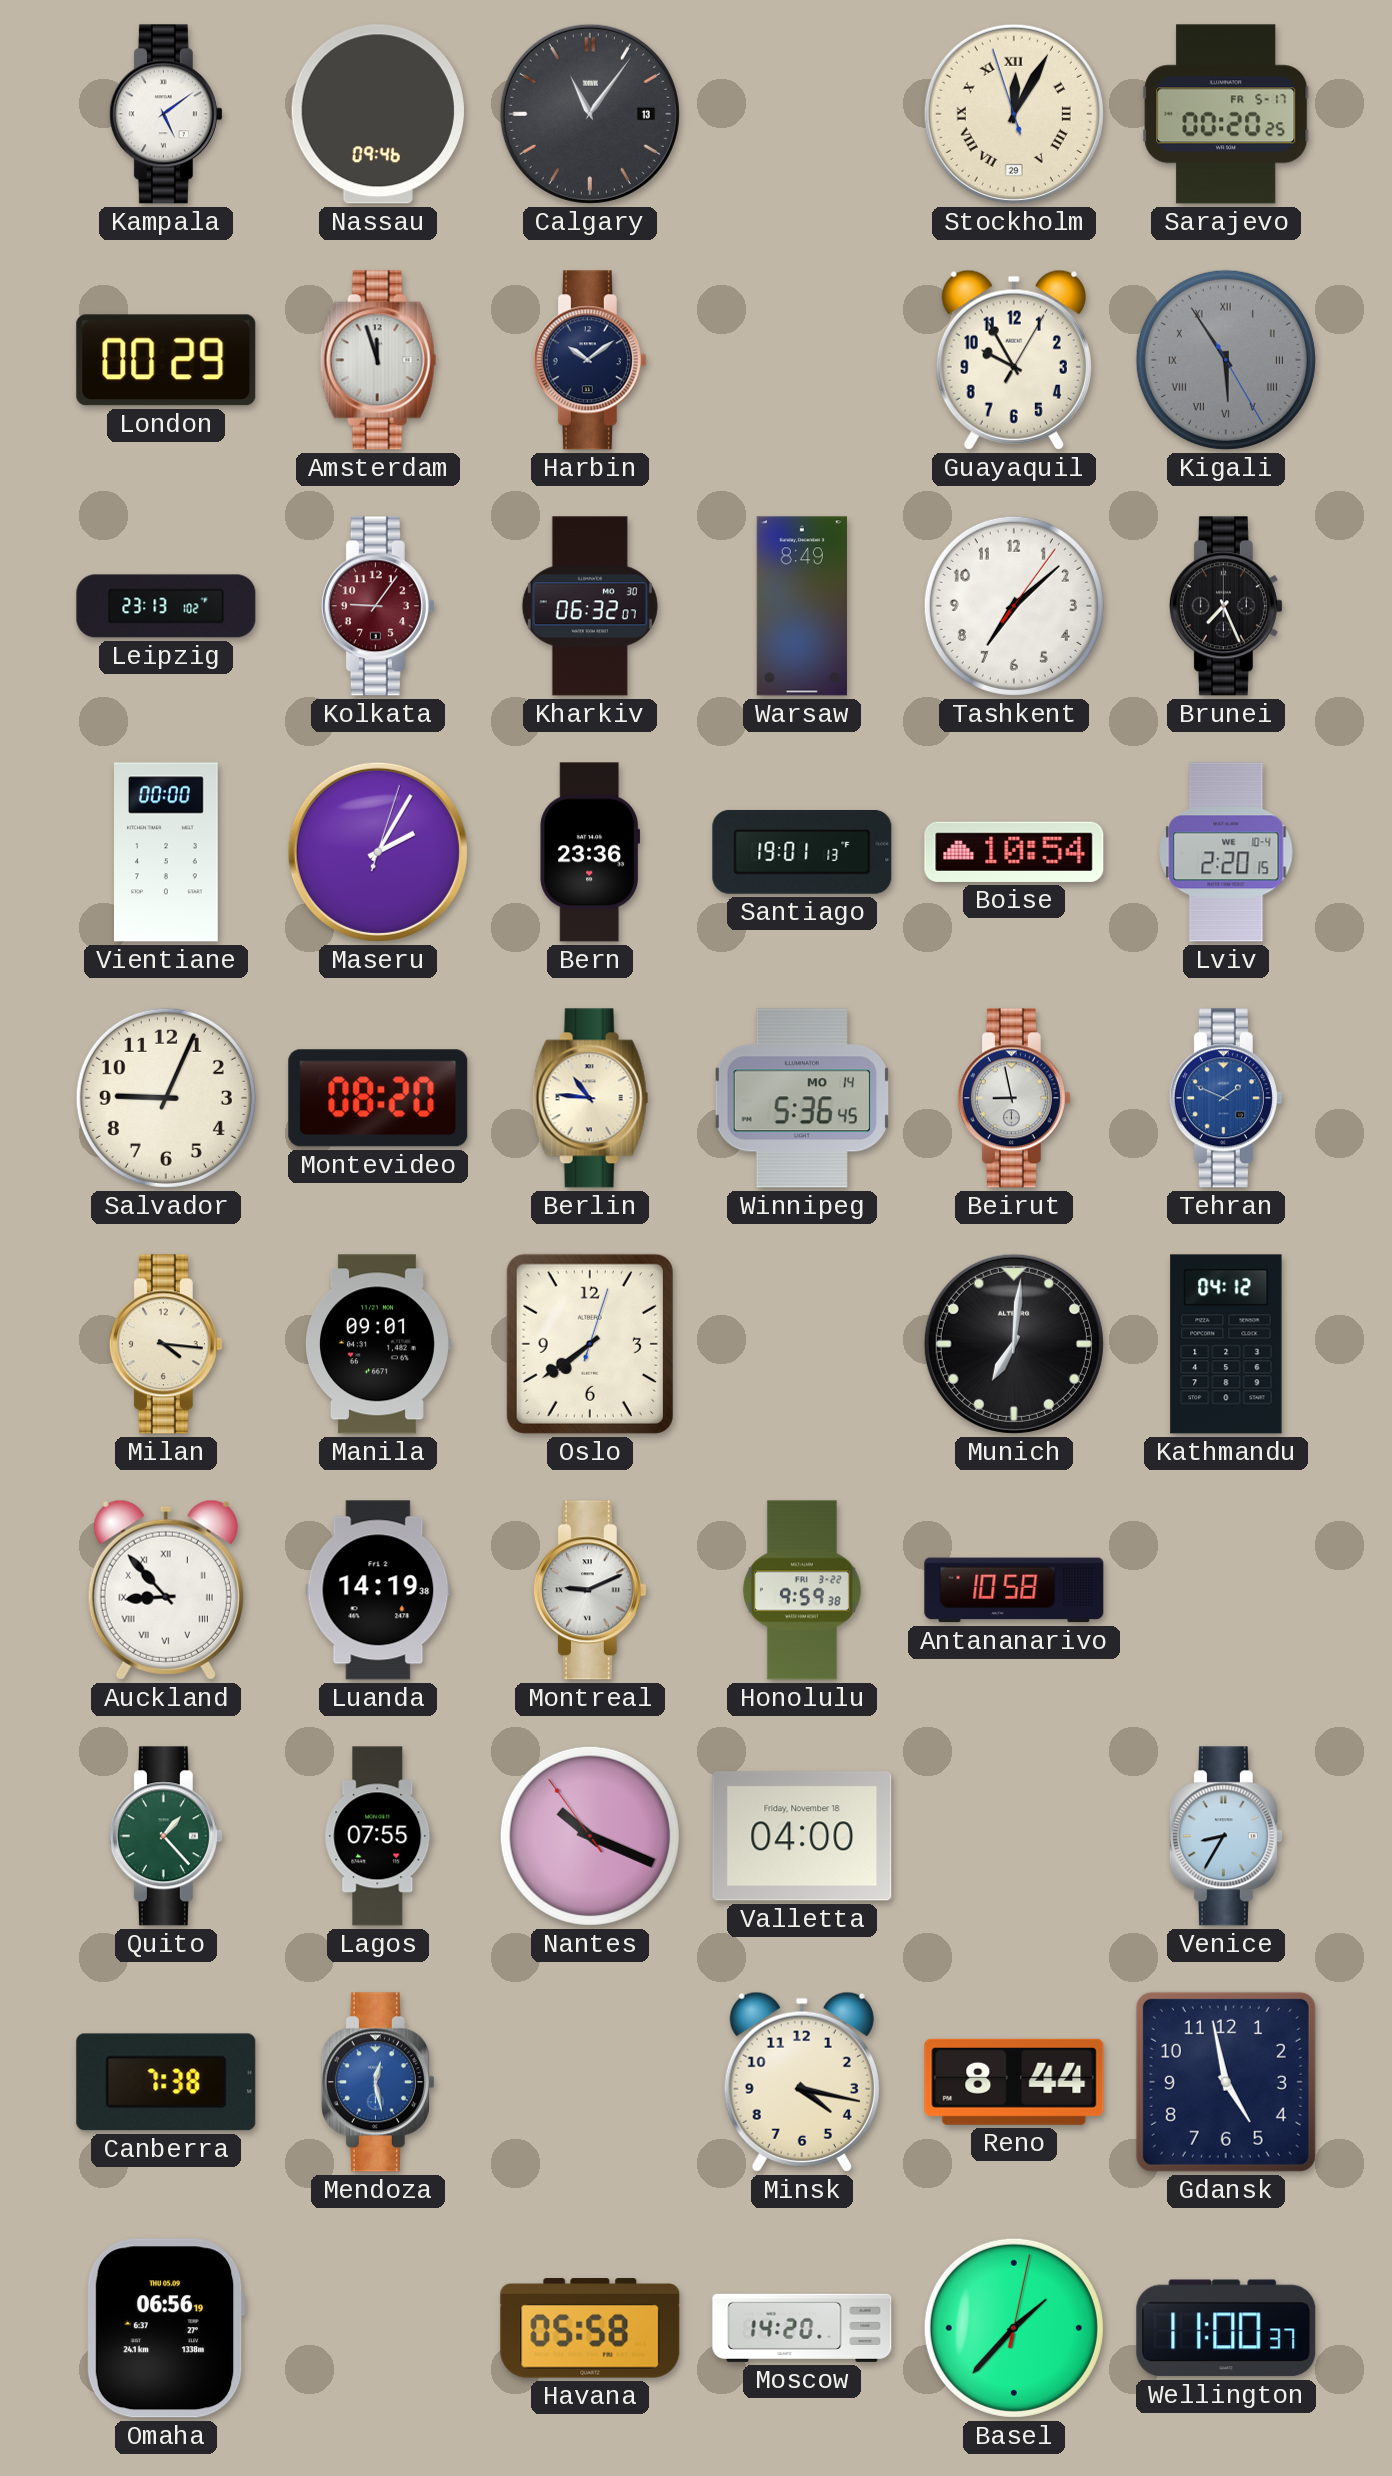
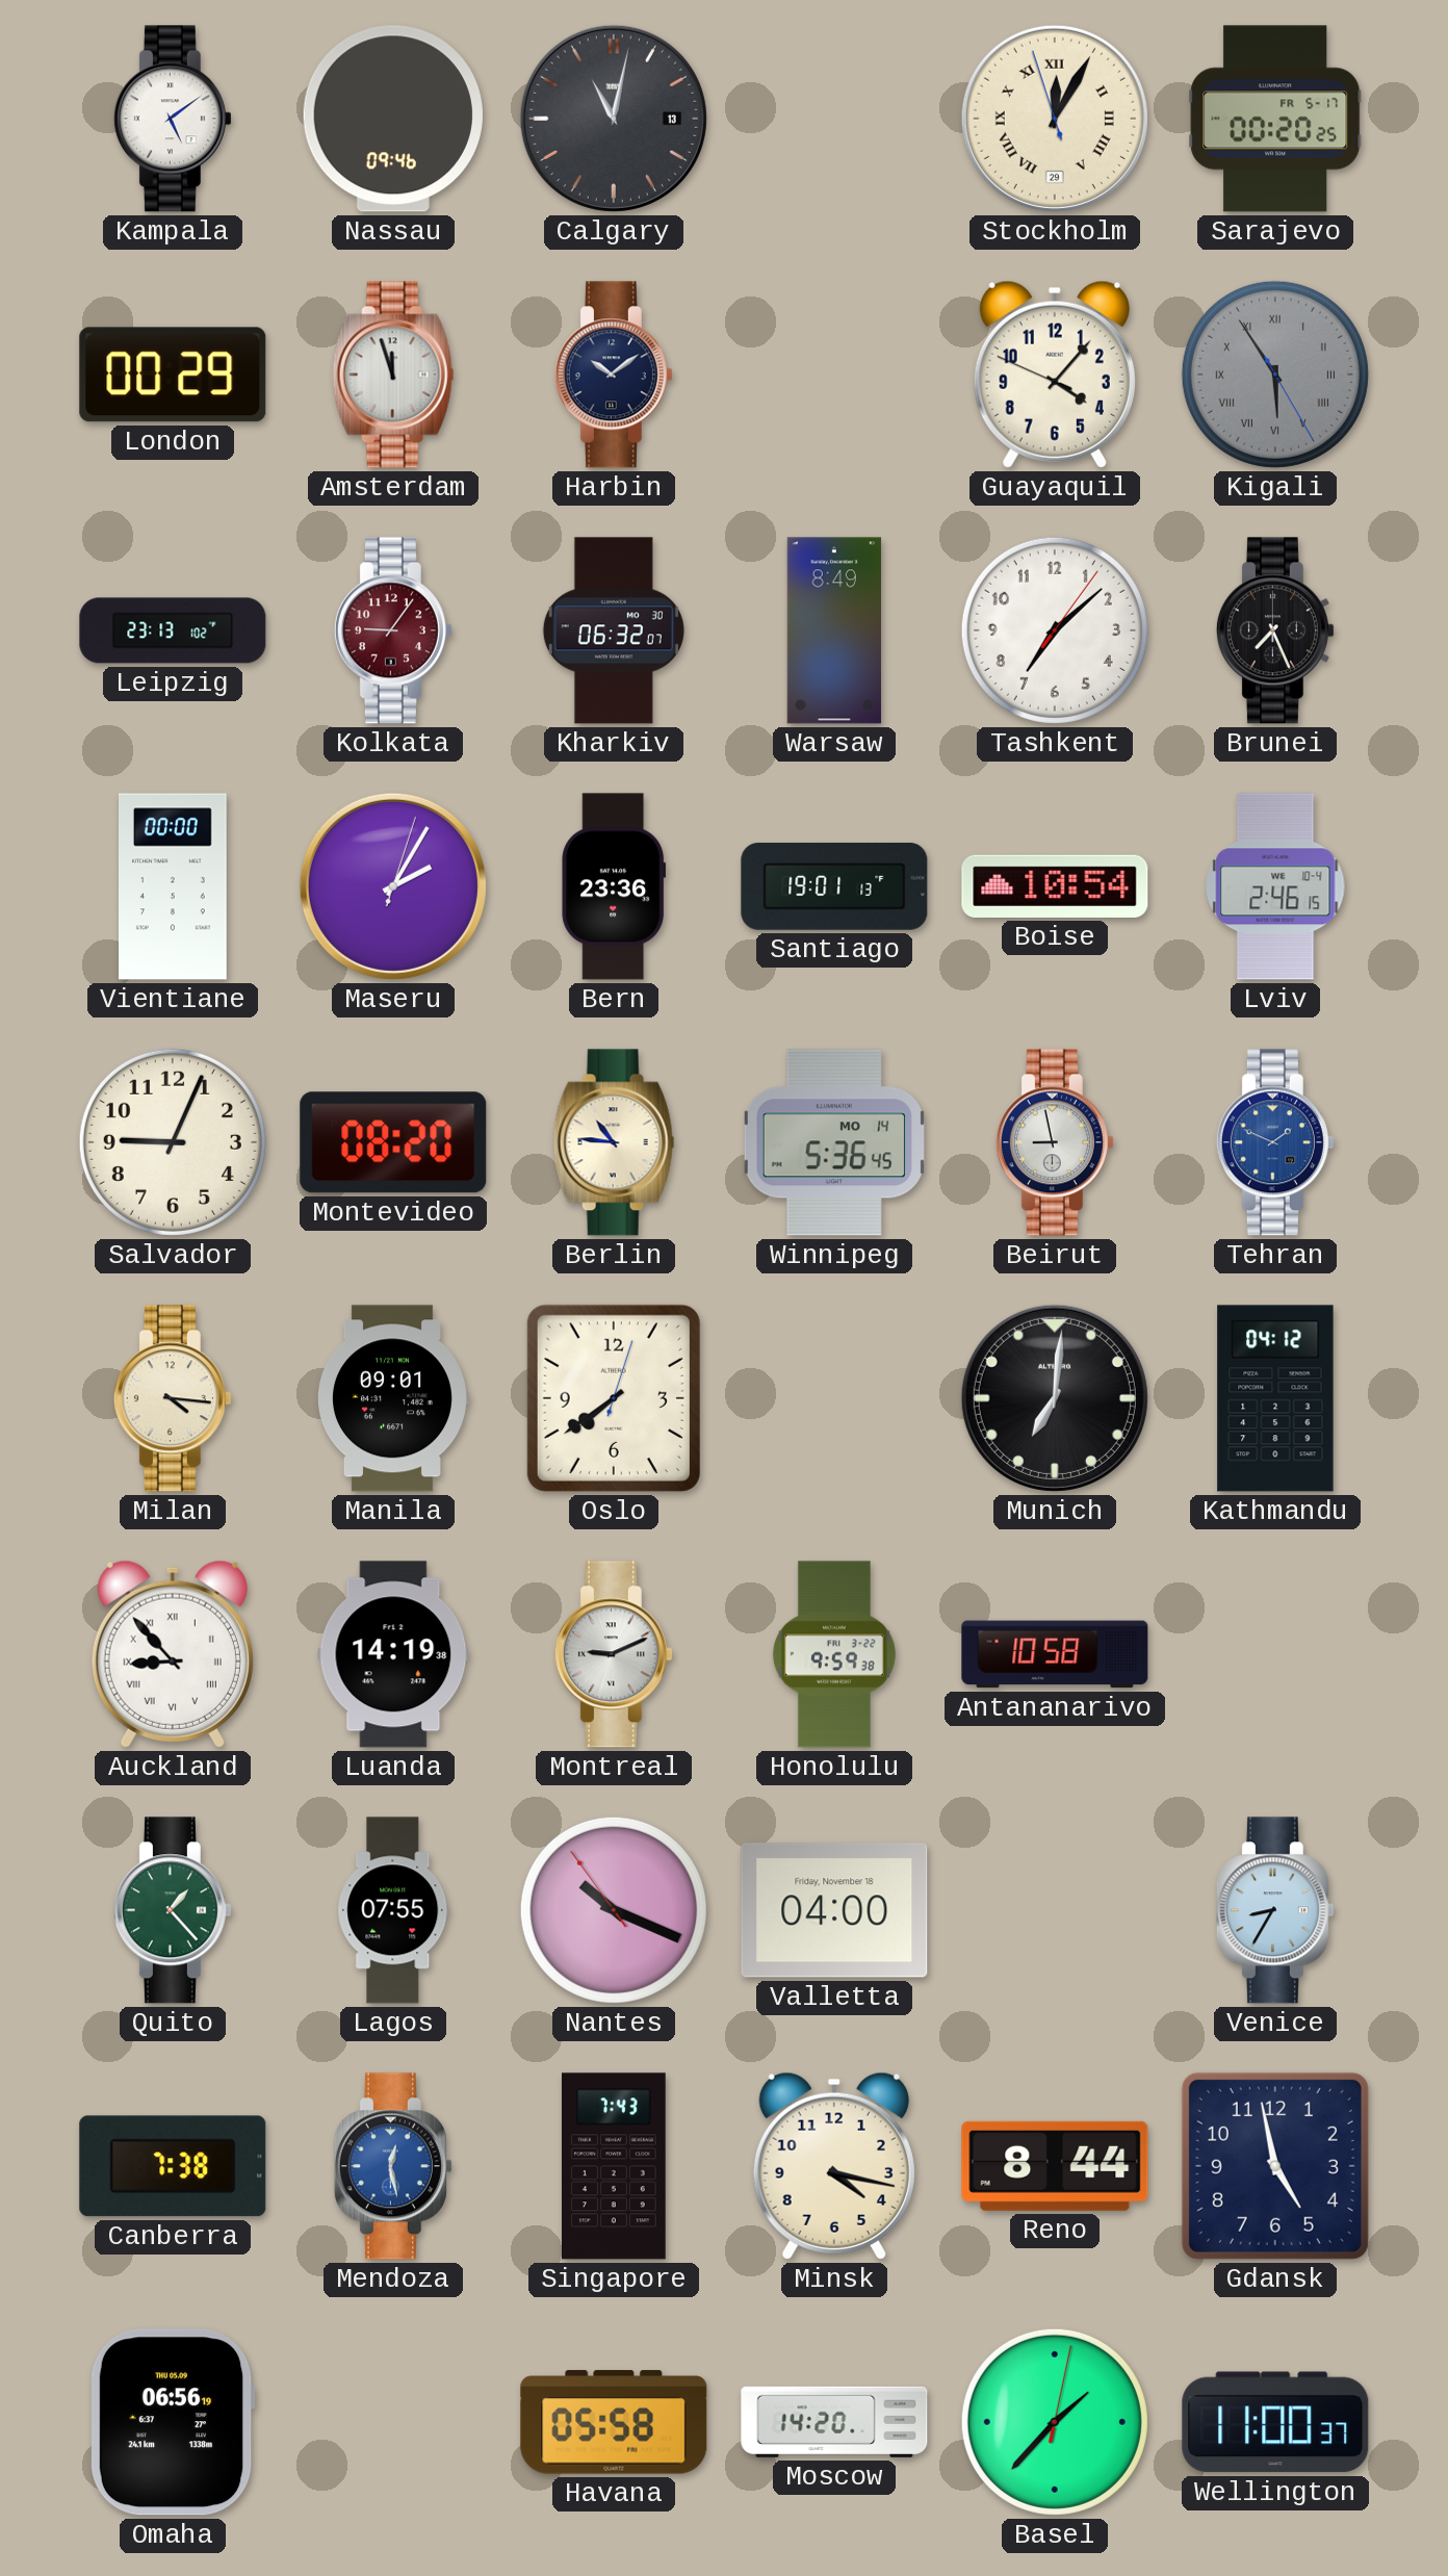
Calgary: 11:06 -> 11:02
Guayaquil: 9:55 -> 4:06
Lviv: 2:20 -> 2:46
Singapore: none -> 7:43
